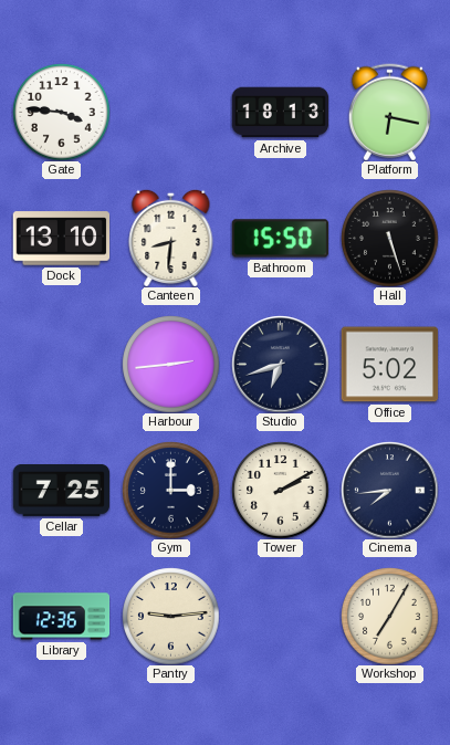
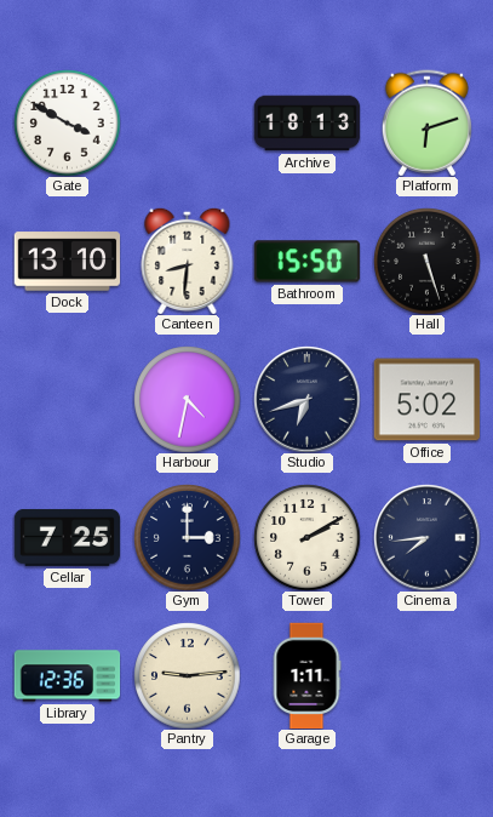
Gate: 3:46 -> 3:50
Platform: 6:17 -> 6:12
Harbour: 2:44 -> 4:32
Garage: none -> 1:11
Workshop: 7:05 -> none
